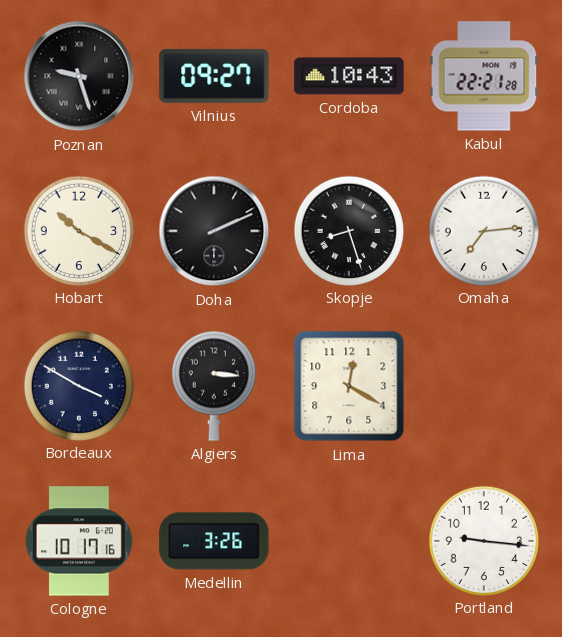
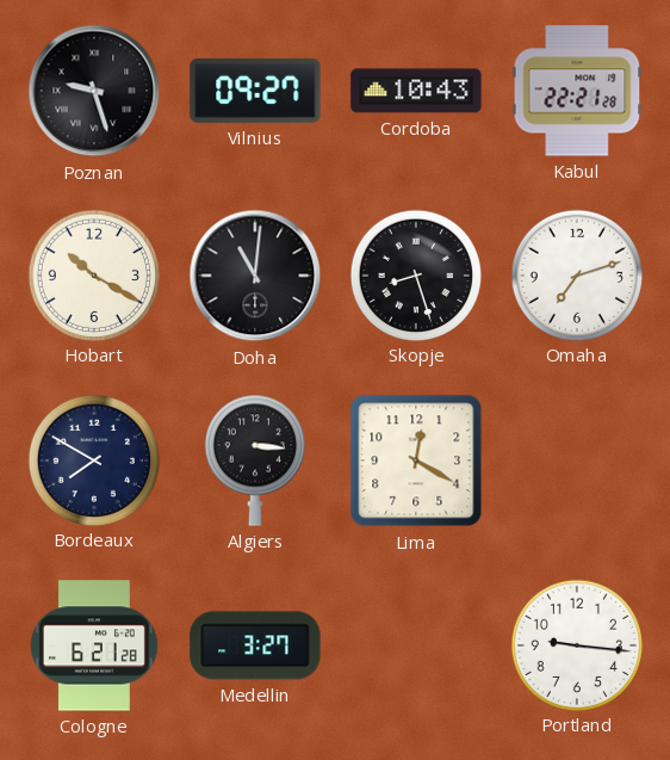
Doha: 2:11 -> 11:01
Omaha: 7:14 -> 7:12
Bordeaux: 3:50 -> 7:50
Cologne: 10:17 -> 6:21
Medellin: 3:26 -> 3:27
